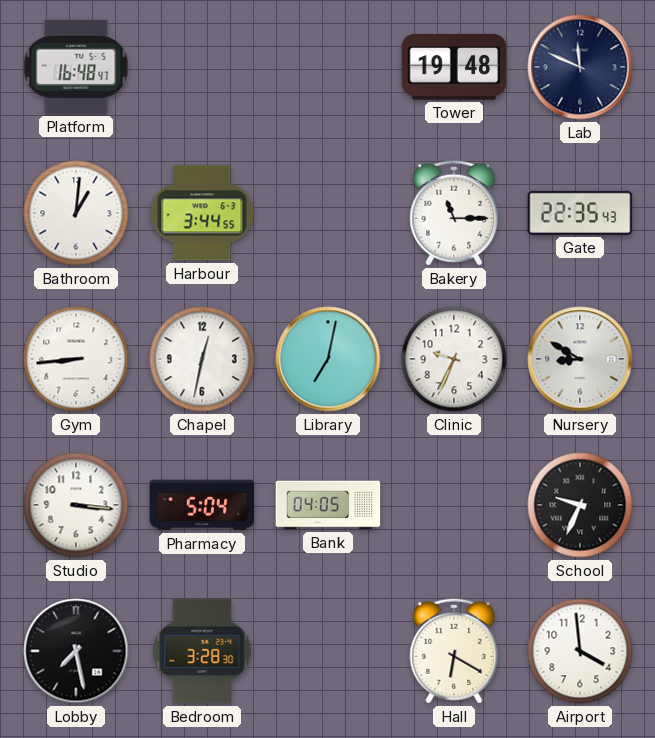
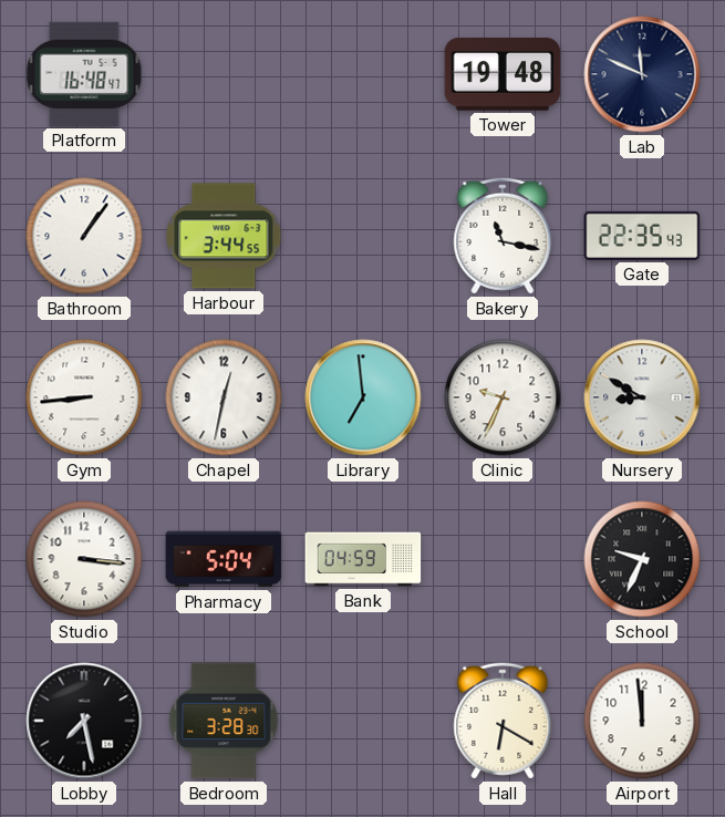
Bathroom: 1:01 -> 1:06
Bakery: 11:15 -> 11:17
Library: 7:02 -> 6:59
Bank: 04:05 -> 04:59
Airport: 3:59 -> 11:59
